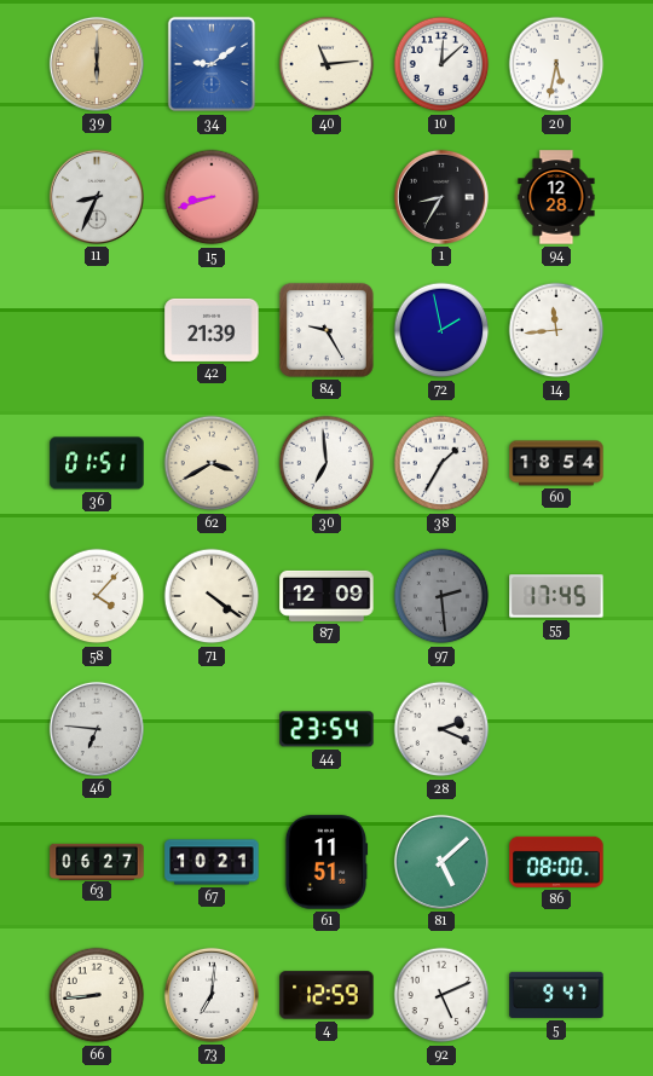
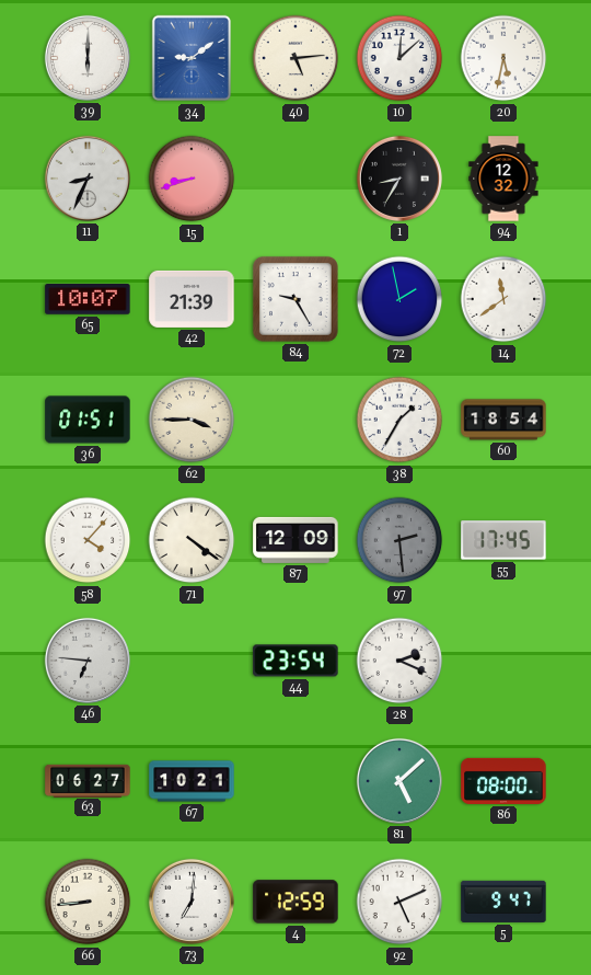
39 dial: champagne -> white
40: 11:14 -> 5:14
94: 12:28 -> 12:32
65: none -> 10:07
14: 11:44 -> 11:39
62: 3:40 -> 3:45
30: 6:59 -> none
61: 11:51 -> none
